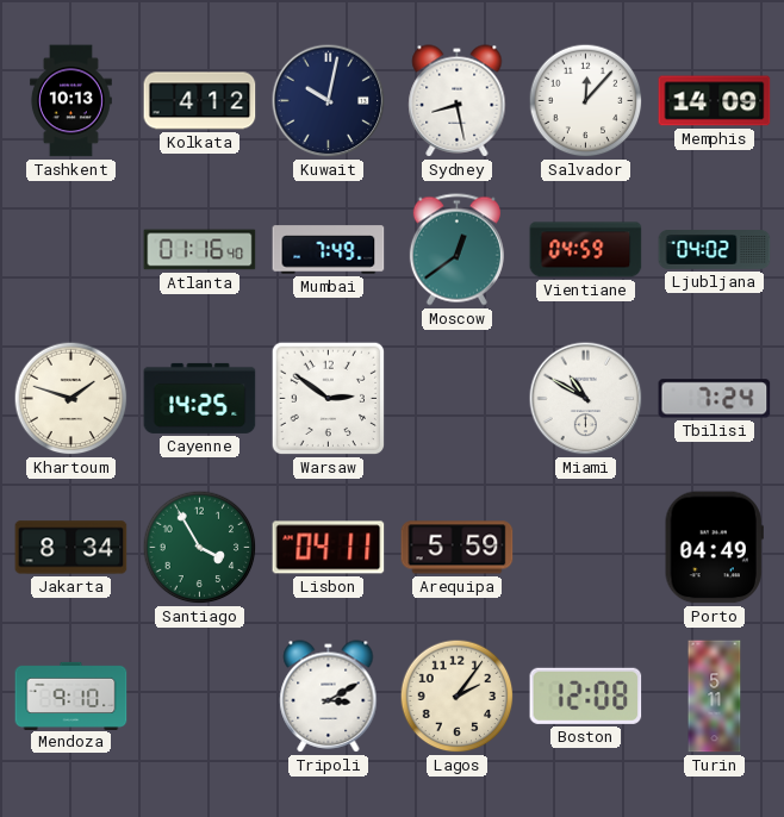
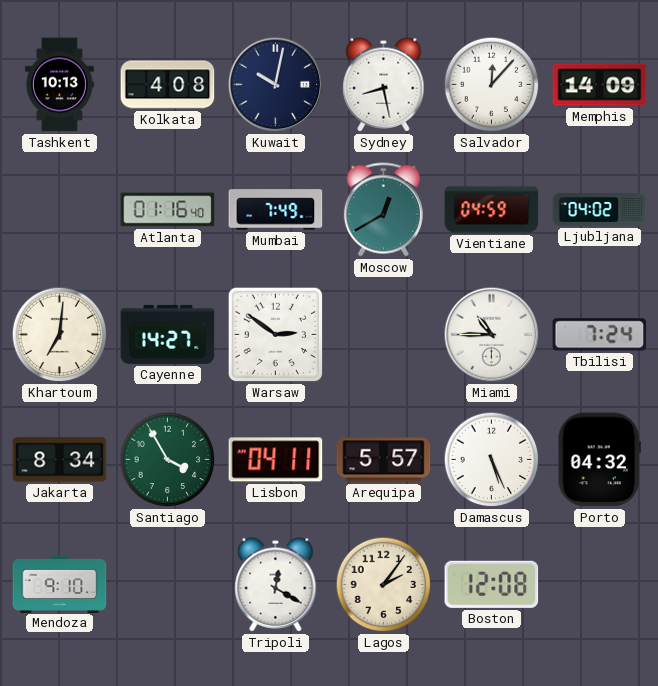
Kolkata: 4:12 -> 4:08
Moscow: 12:39 -> 12:40
Khartoum: 1:48 -> 7:01
Cayenne: 14:25 -> 14:27
Miami: 10:50 -> 10:45
Arequipa: 5:59 -> 5:57
Damascus: none -> 5:26
Porto: 04:49 -> 04:32
Tripoli: 3:10 -> 12:20
Turin: 5:11 -> none
